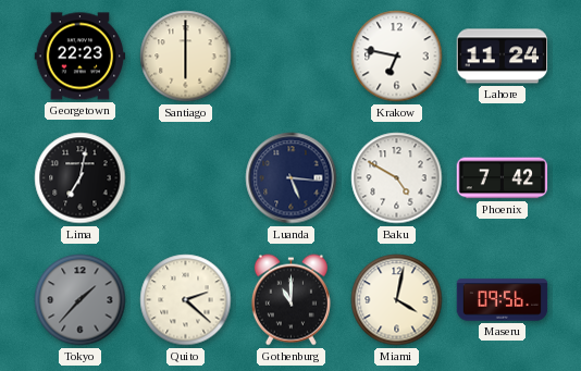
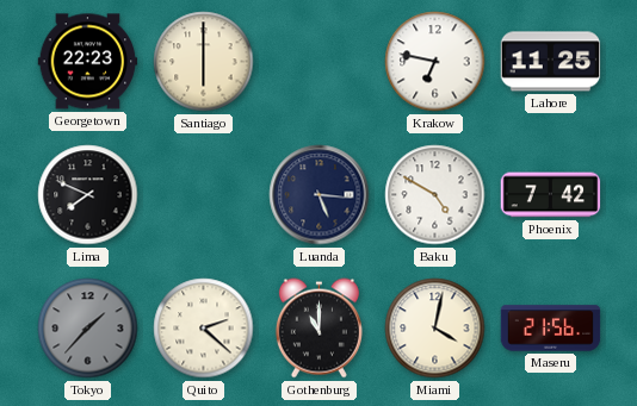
Lahore: 11:24 -> 11:25
Lima: 7:02 -> 7:49
Maseru: 09:56 -> 21:56
